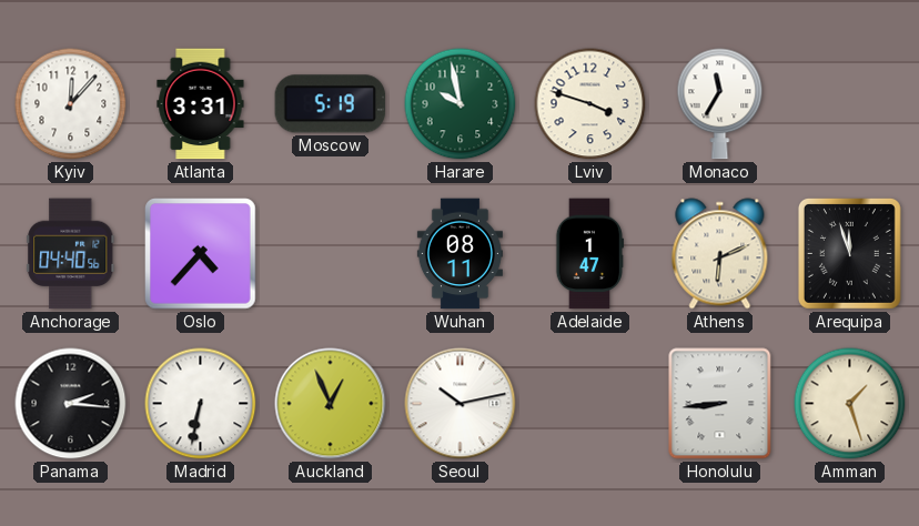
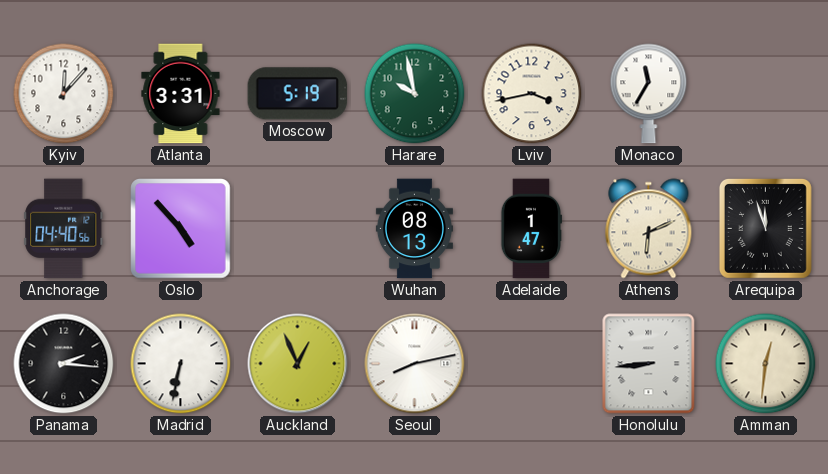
Lviv: 3:48 -> 3:43
Oslo: 4:37 -> 4:53
Wuhan: 08:11 -> 08:13
Seoul: 10:13 -> 8:13
Amman: 1:27 -> 12:31
